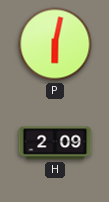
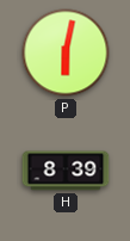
H: 2:09 -> 8:39
